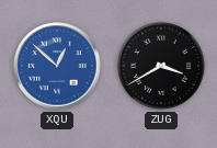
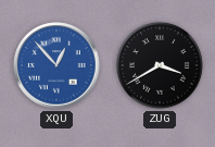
XQU: 12:52 -> 12:53
